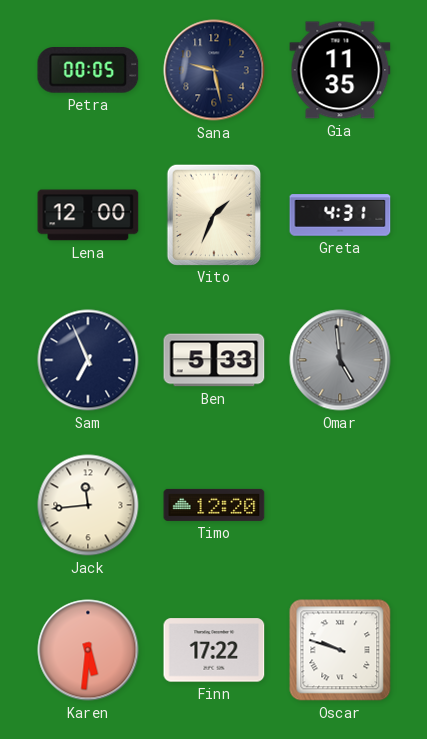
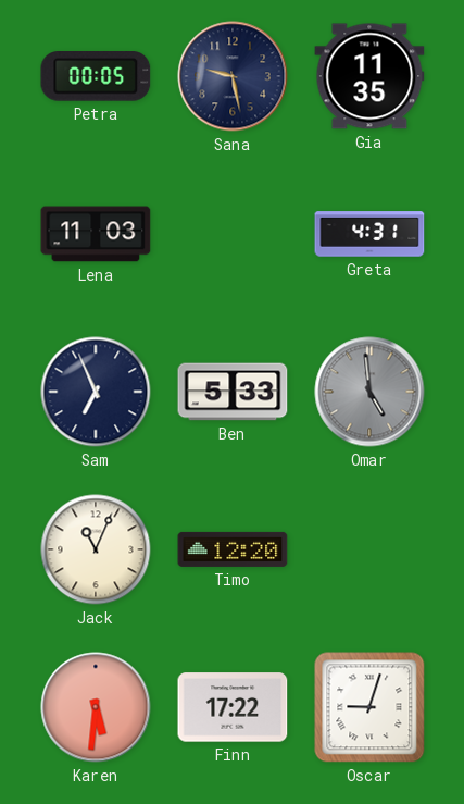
Lena: 12:00 -> 11:03
Vito: 1:34 -> none
Jack: 11:44 -> 11:04
Oscar: 9:48 -> 9:03
